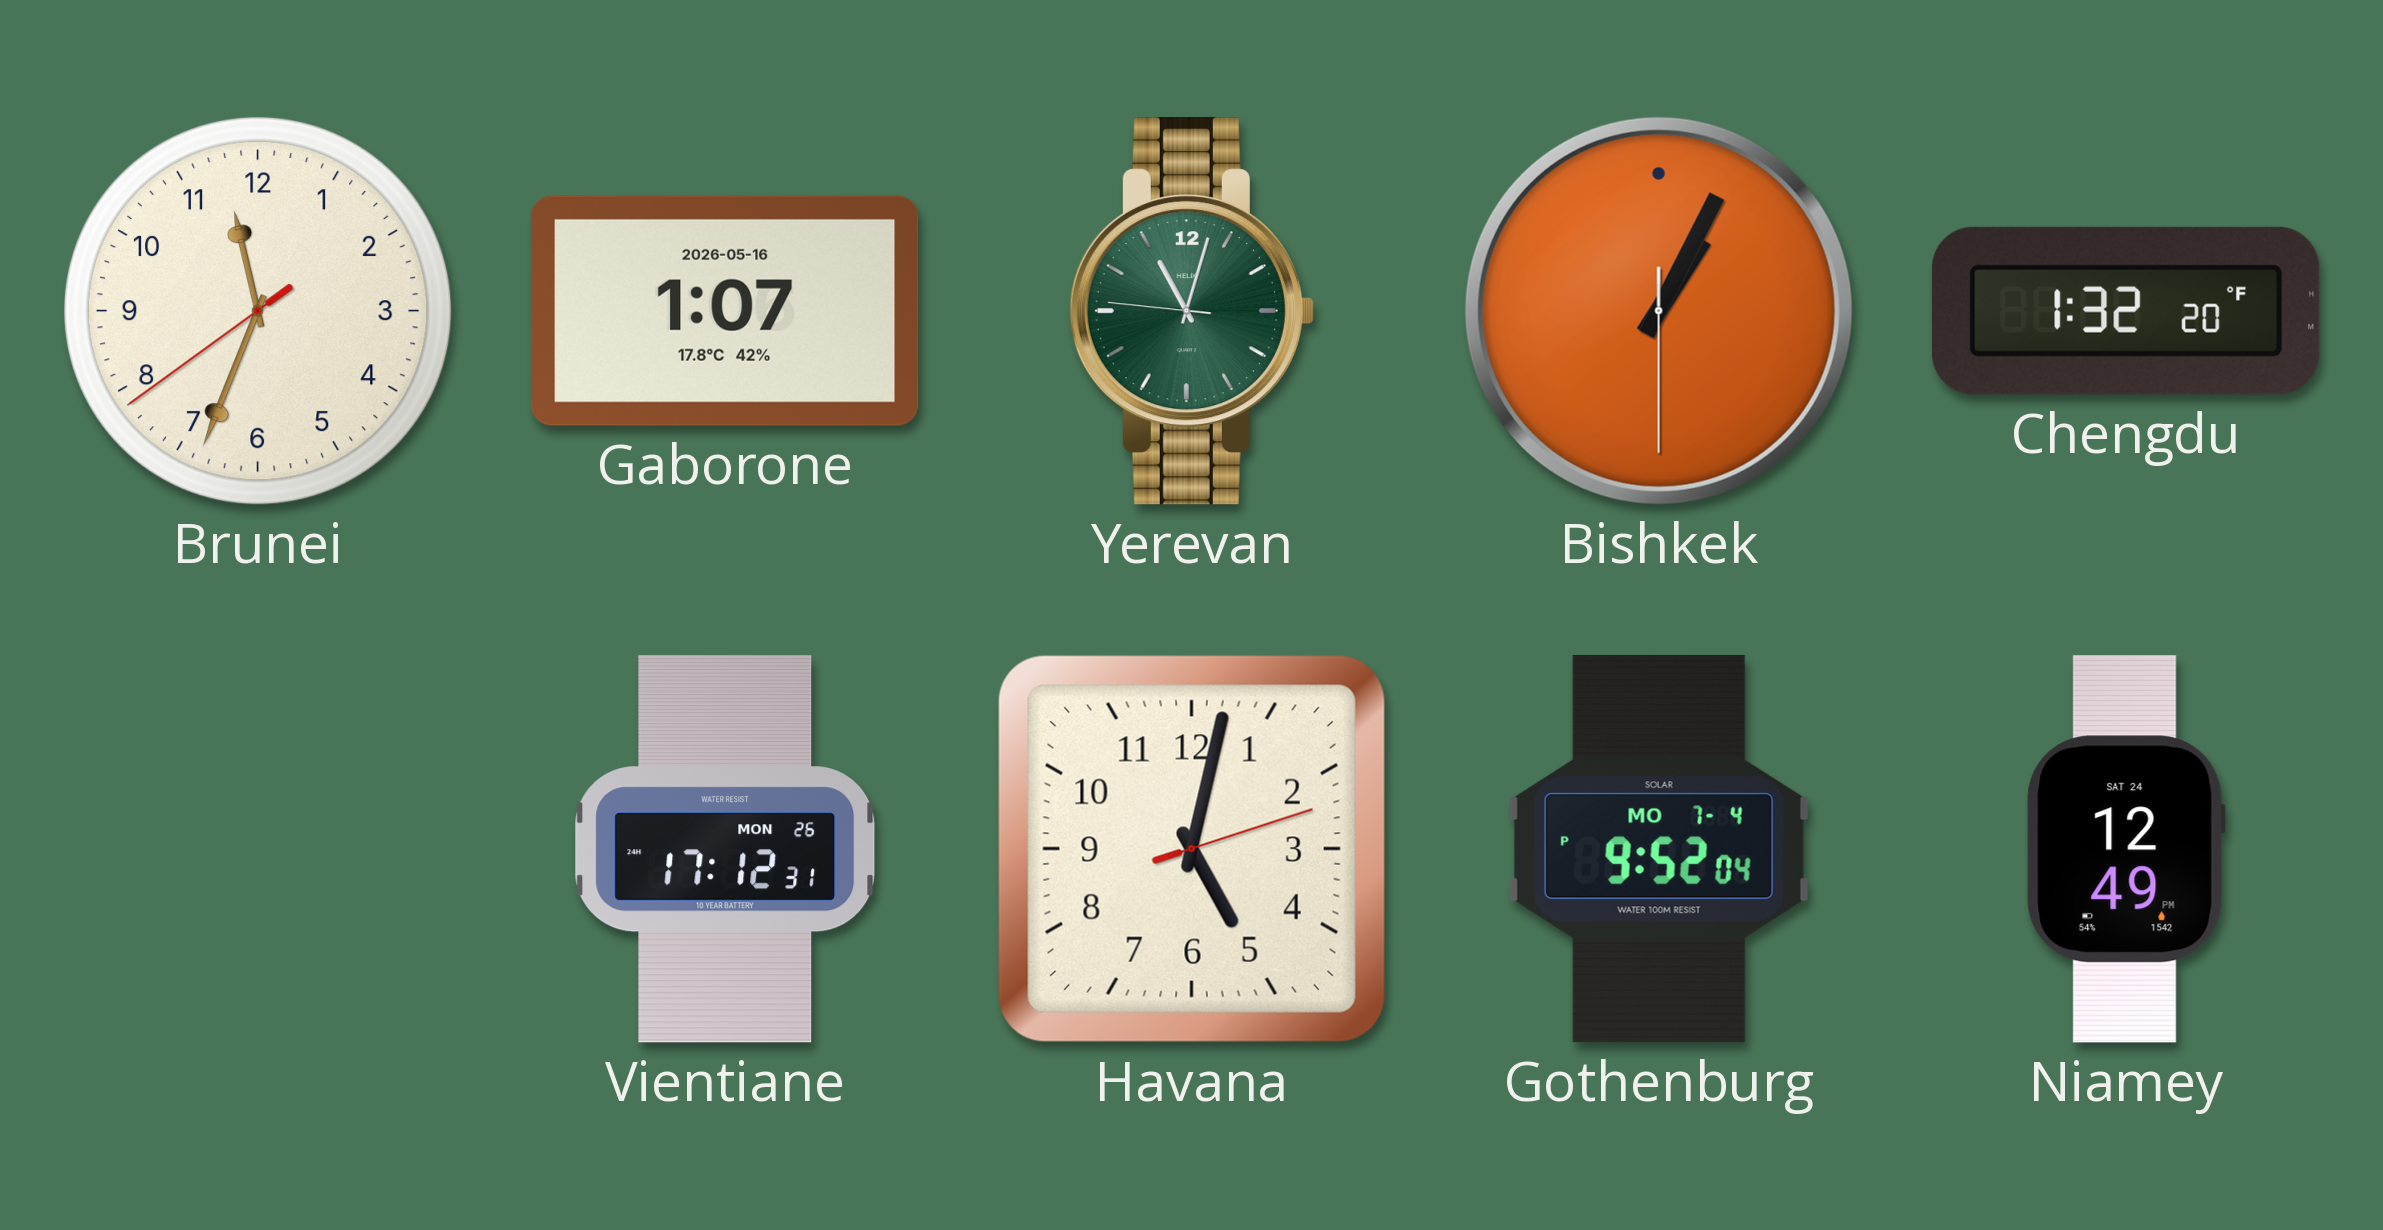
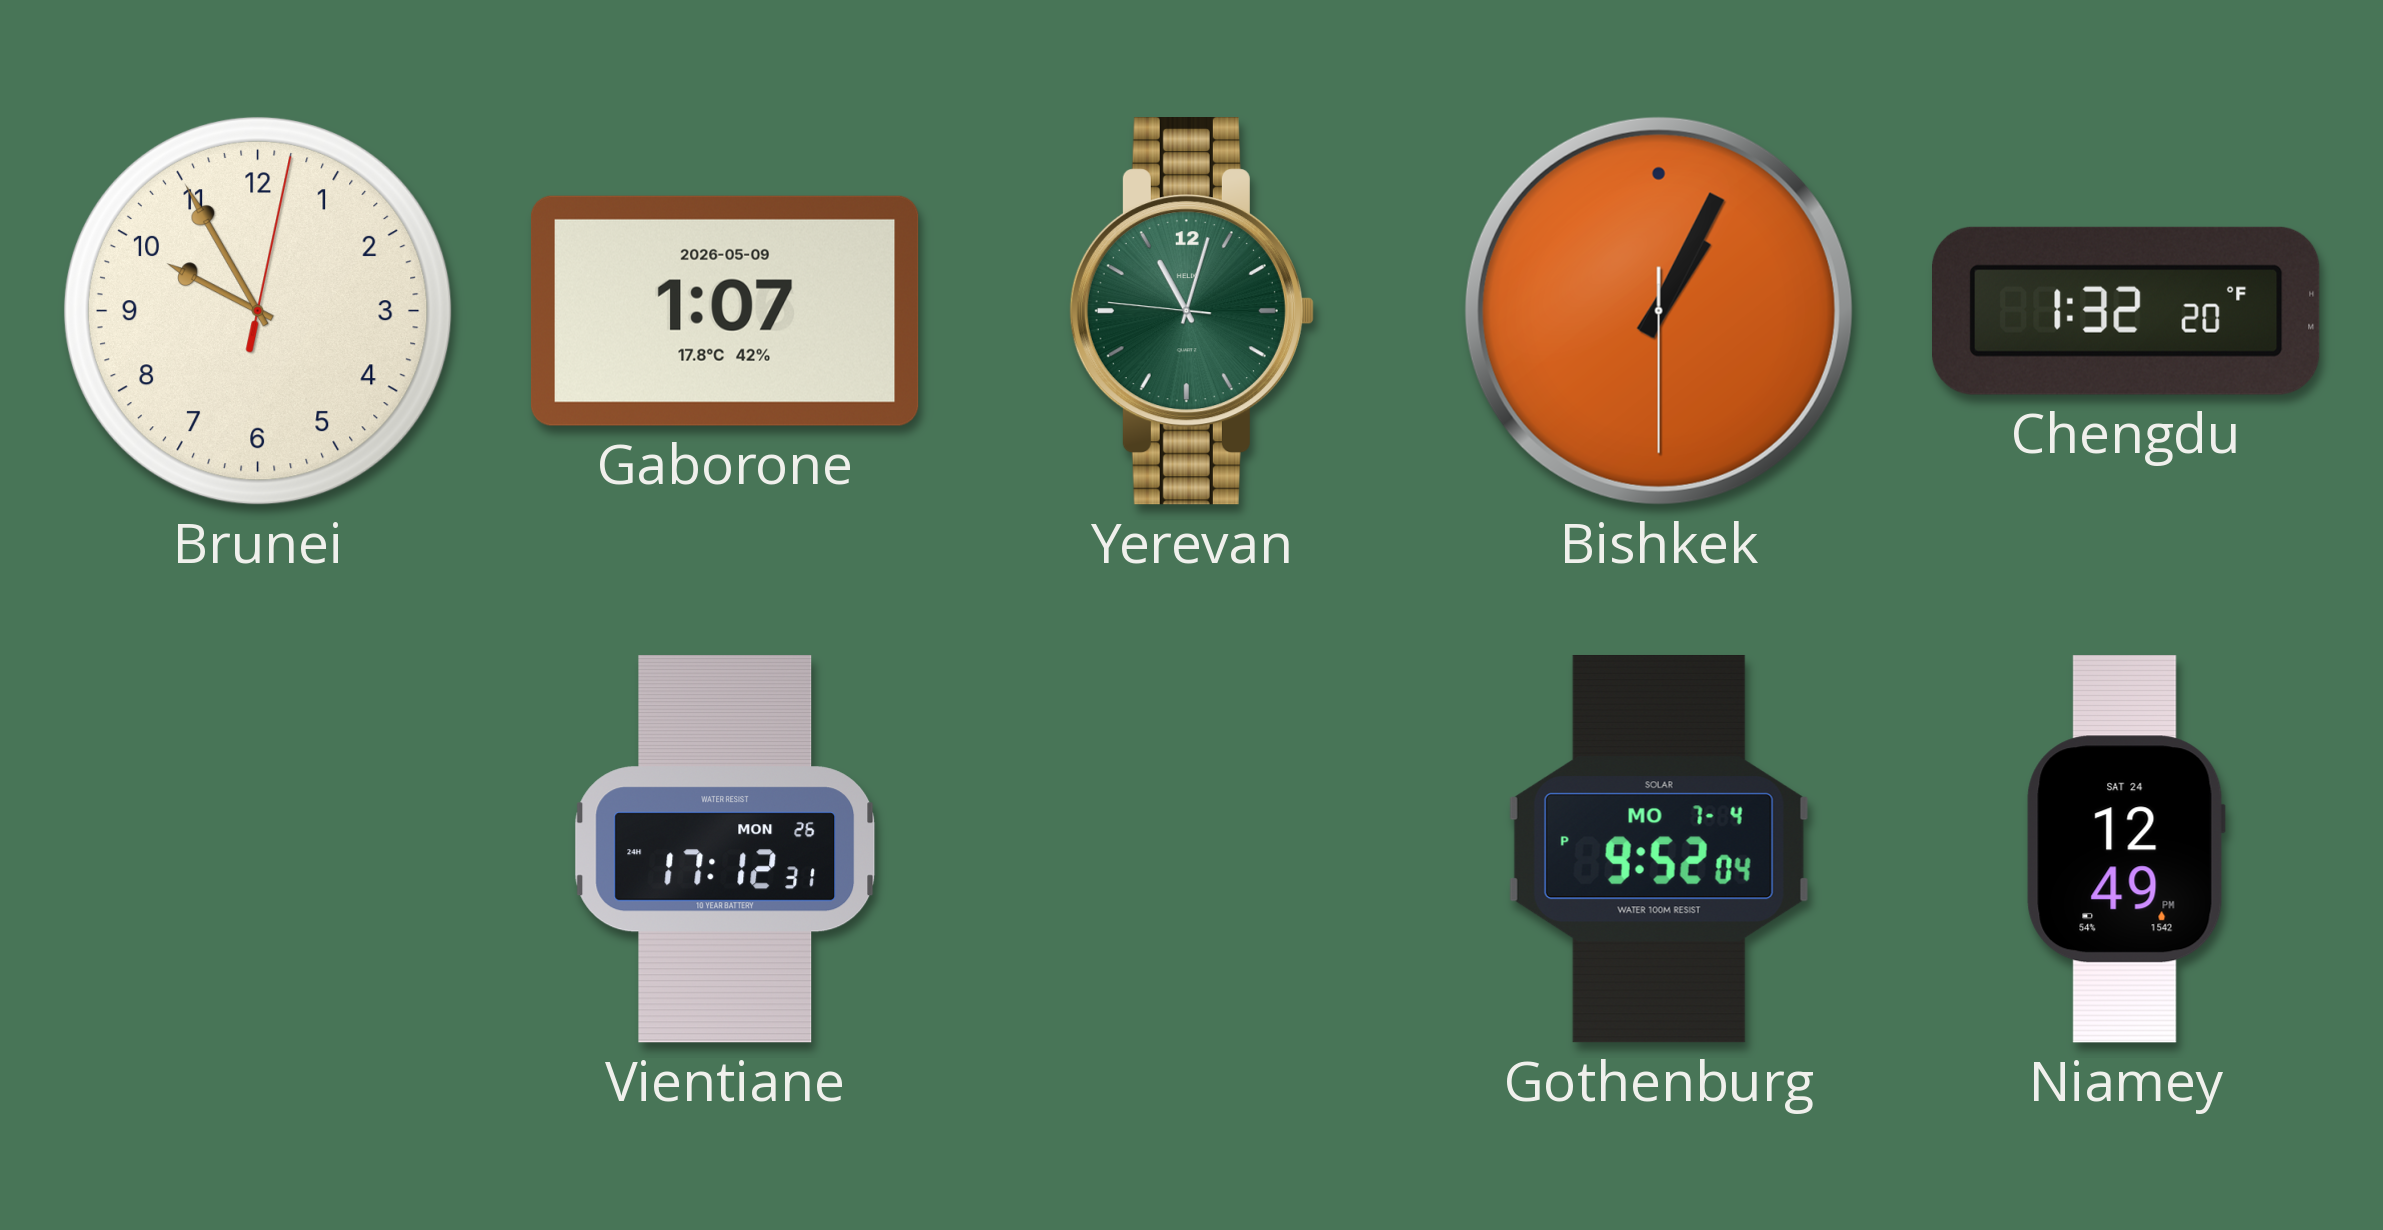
Brunei: 11:33 -> 9:55
Gaborone date: 2026-05-16 -> 2026-05-09
Havana: 5:02 -> none
